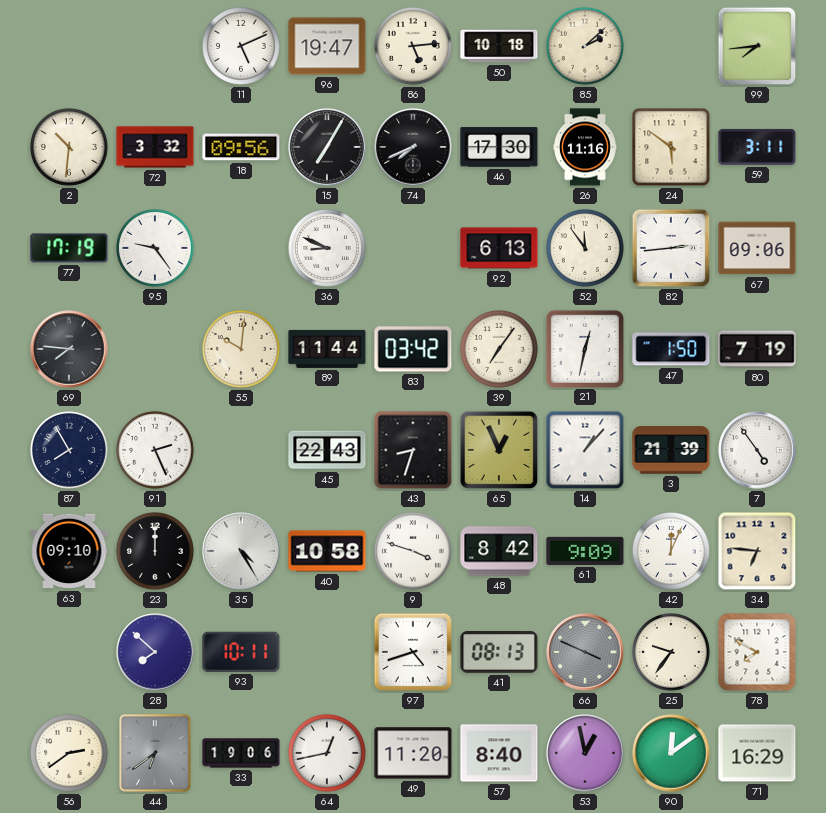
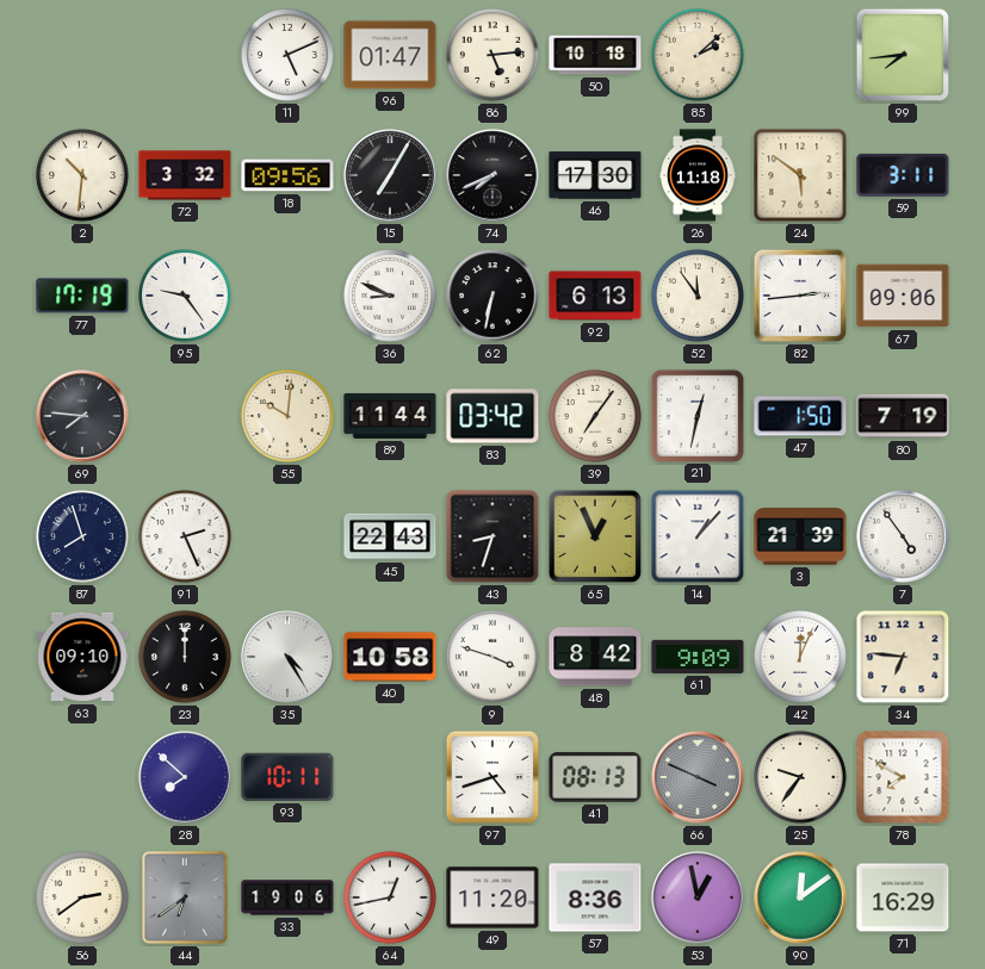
96: 19:47 -> 01:47
26: 11:16 -> 11:18
62: none -> 6:32
87: 7:55 -> 7:57
57: 8:40 -> 8:36
